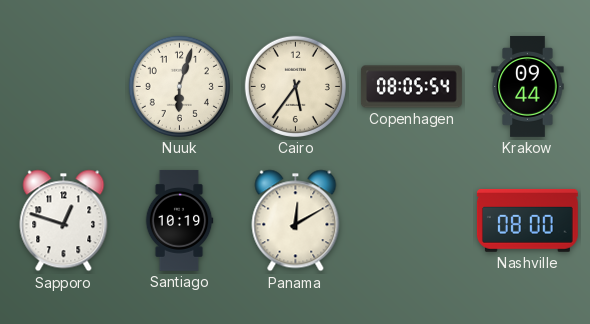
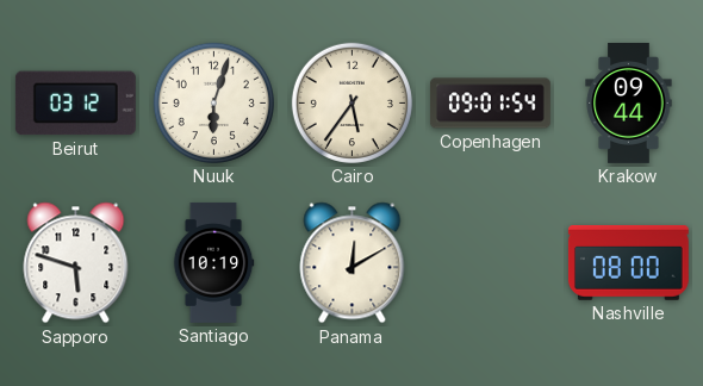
Beirut: none -> 03:12
Copenhagen: 08:05 -> 09:01
Sapporo: 12:48 -> 5:48
